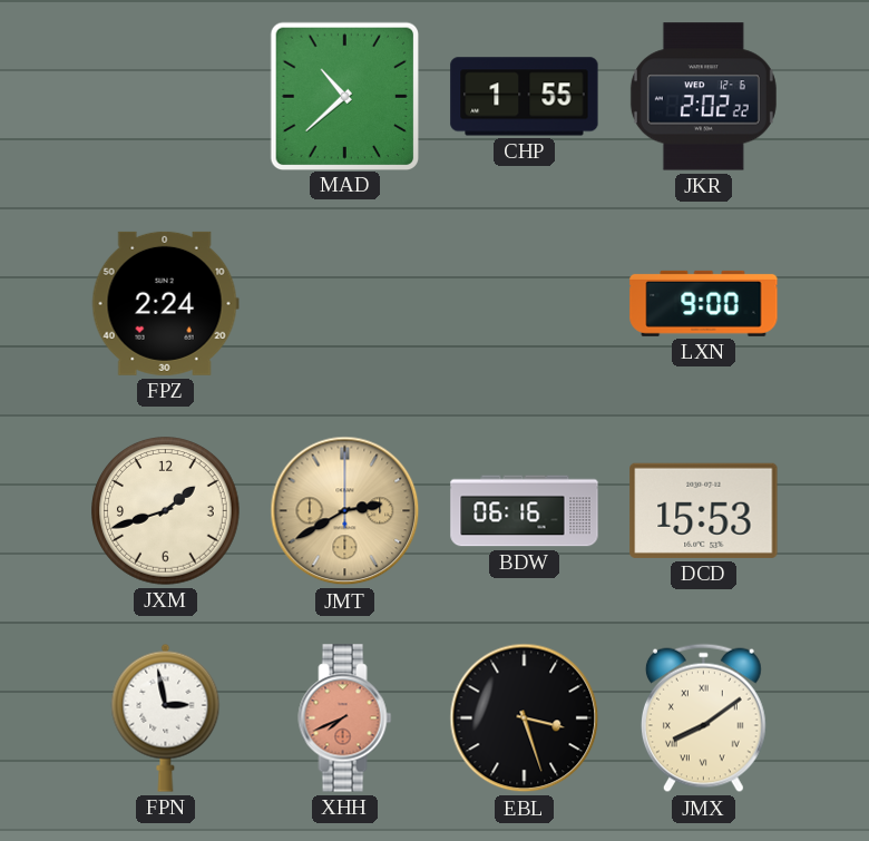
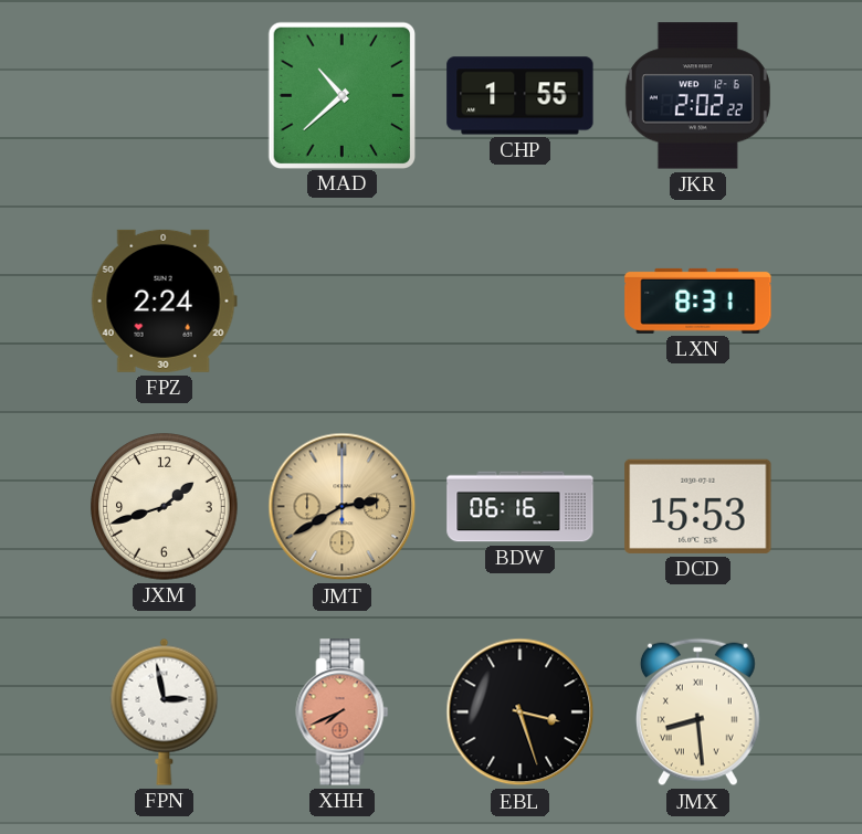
LXN: 9:00 -> 8:31
JMX: 8:09 -> 8:29
